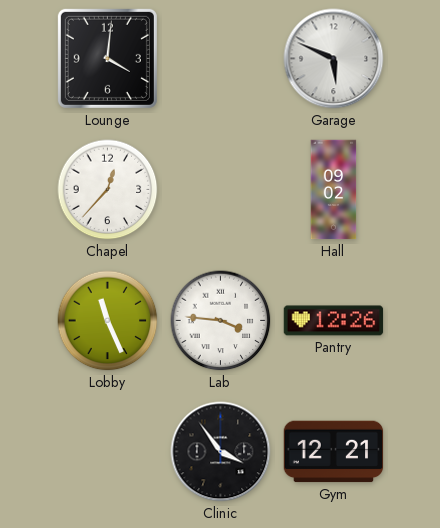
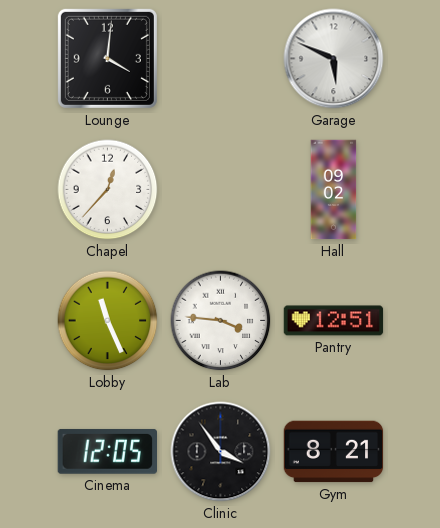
Pantry: 12:26 -> 12:51
Cinema: none -> 12:05
Gym: 12:21 -> 8:21
